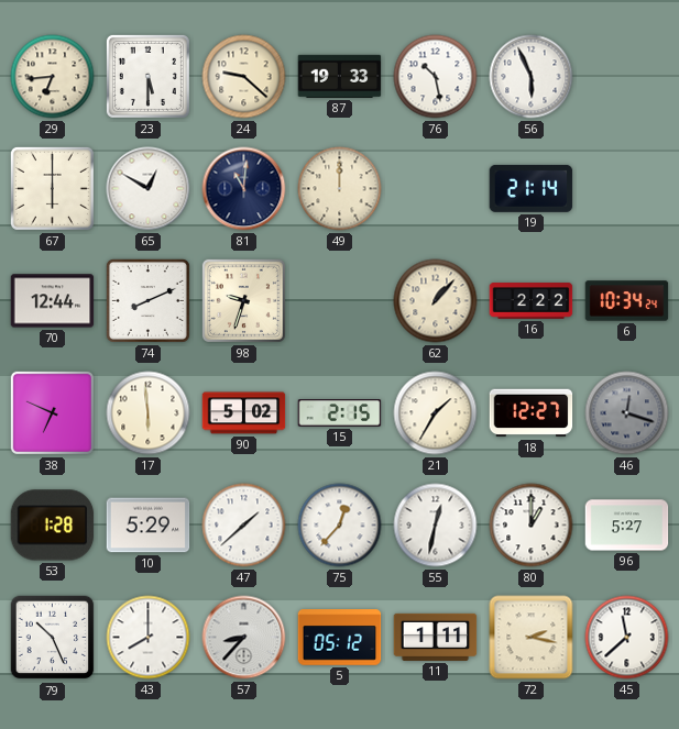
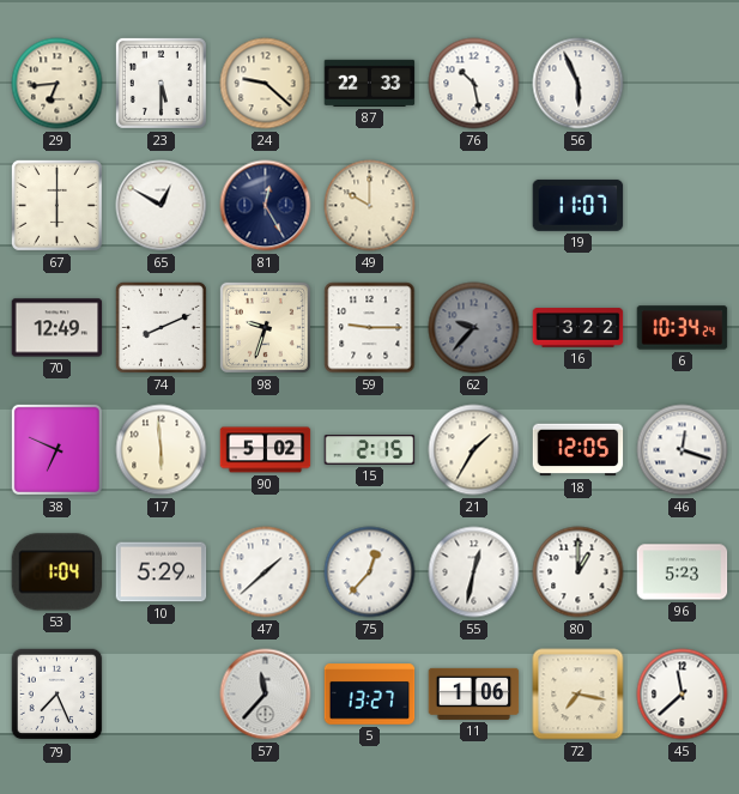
87: 19:33 -> 22:33
81: 11:01 -> 12:25
49: 12:00 -> 10:00
19: 21:14 -> 11:07
70: 12:44 -> 12:49
59: none -> 9:15
62: 1:07 -> 9:37
62 dial: cream -> grey
16: 2:22 -> 3:22
18: 12:27 -> 12:05
46 dial: grey -> white
53: 1:28 -> 1:04
96: 5:27 -> 5:23
79: 10:26 -> 7:26
43: 8:00 -> none
57: 8:37 -> 11:37
5: 05:12 -> 13:27
11: 1:11 -> 1:06
72: 2:17 -> 7:17
